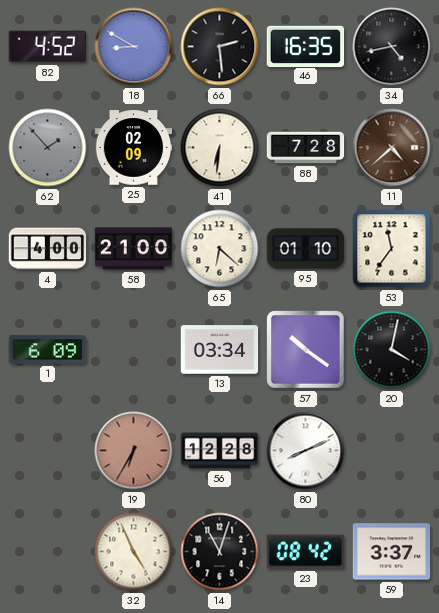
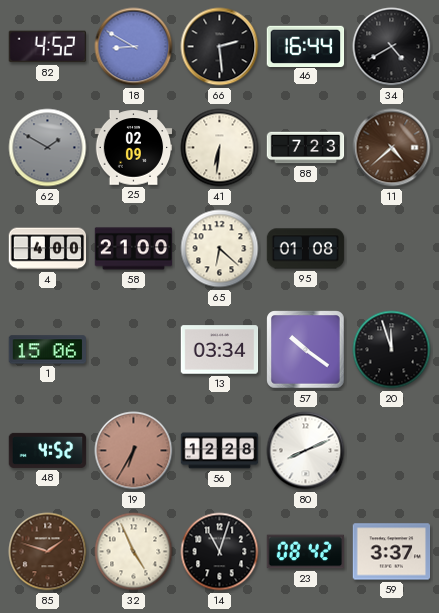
46: 16:35 -> 16:44
34: 4:43 -> 4:40
62: 1:53 -> 1:50
88: 7:28 -> 7:23
95: 01:10 -> 01:08
53: 11:36 -> none
1: 6:09 -> 15:06
20: 4:02 -> 11:57
48: none -> 4:52
85: none -> 1:48
